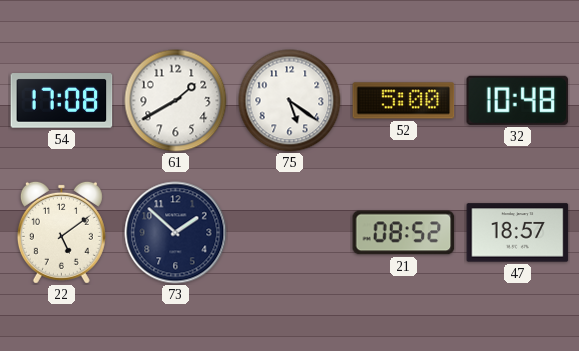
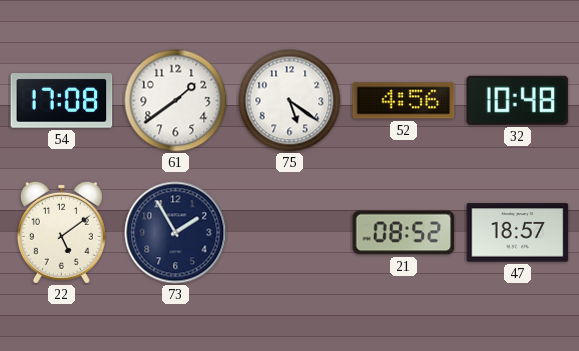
61: 1:40 -> 1:39
52: 5:00 -> 4:56
73: 1:52 -> 1:55
